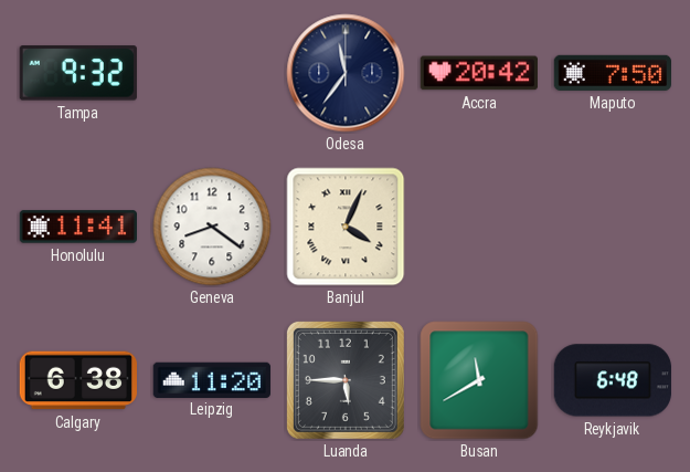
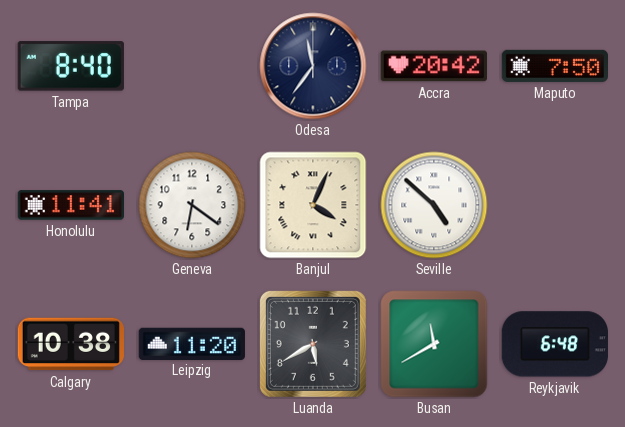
Tampa: 9:32 -> 8:40
Geneva: 8:21 -> 6:21
Seville: none -> 4:52
Calgary: 6:38 -> 10:38
Luanda: 5:45 -> 5:40
